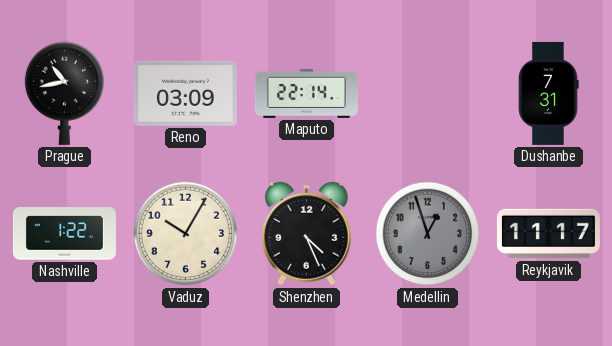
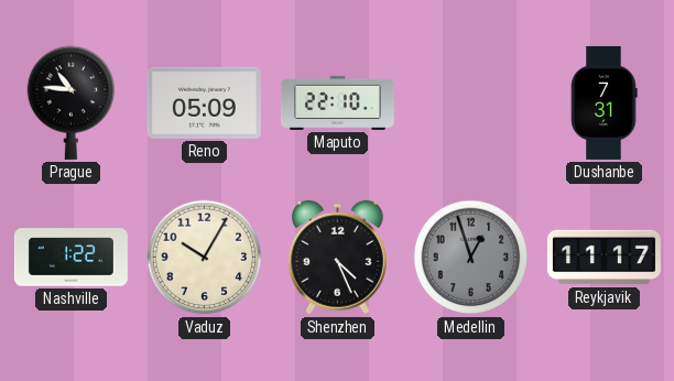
Prague: 10:43 -> 10:46
Reno: 03:09 -> 05:09
Maputo: 22:14 -> 22:10
